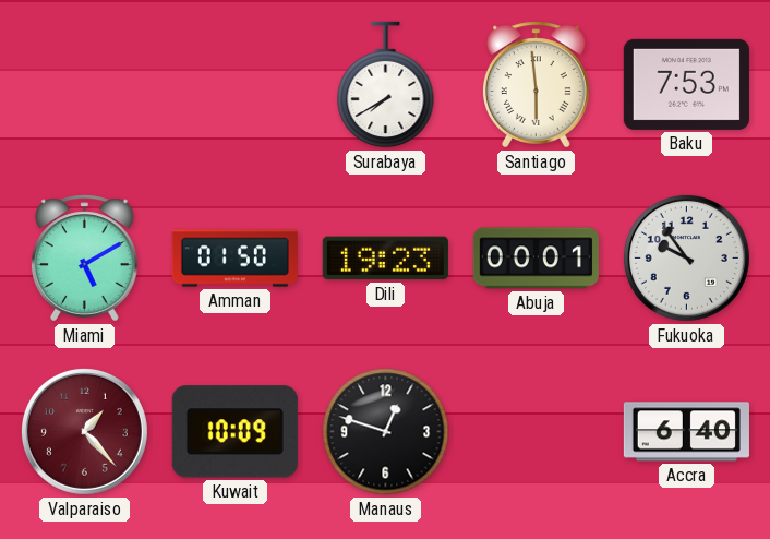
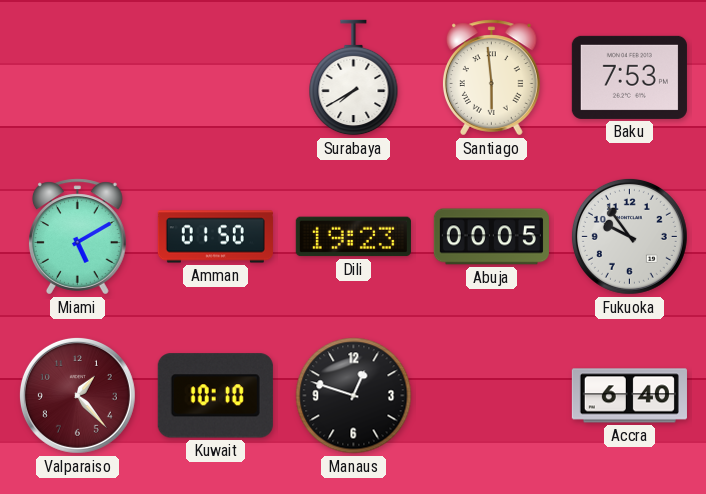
Abuja: 00:01 -> 00:05
Kuwait: 10:09 -> 10:10
